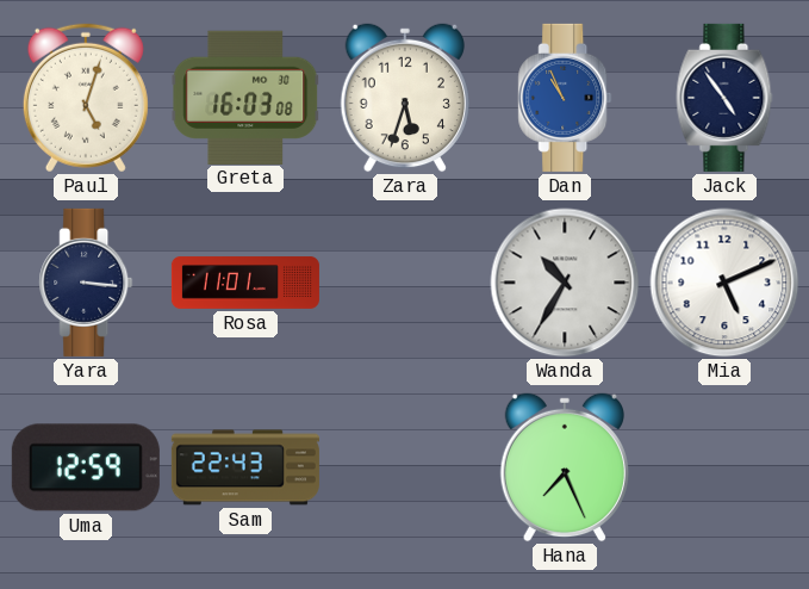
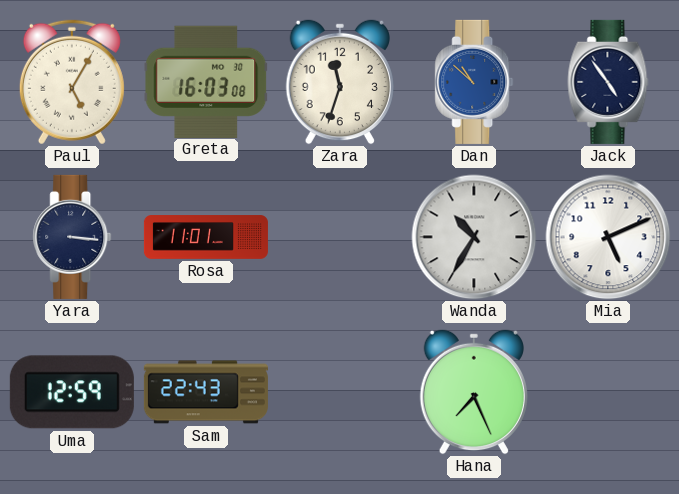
Paul: 5:03 -> 5:05
Zara: 5:33 -> 11:33
Dan: 10:56 -> 10:52
